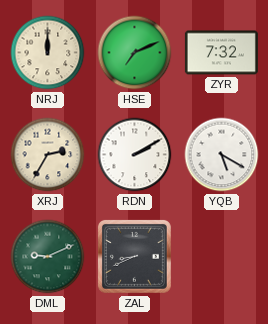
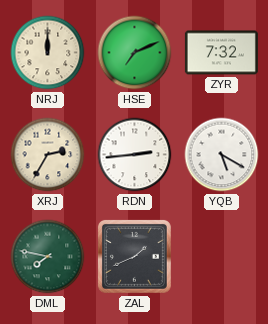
RDN: 2:10 -> 2:44
DML: 9:11 -> 7:47
ZAL: 8:41 -> 1:41
